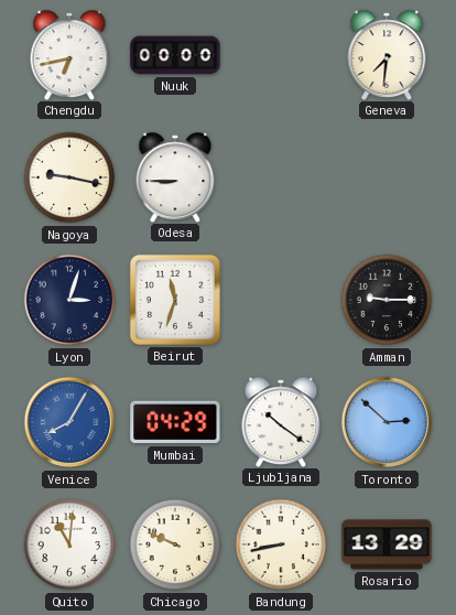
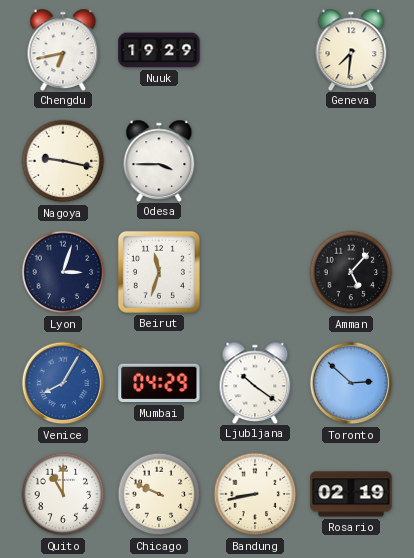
Nuuk: 00:00 -> 19:29
Odesa: 8:45 -> 3:45
Amman: 9:15 -> 5:07
Quito: 11:01 -> 11:00
Rosario: 13:29 -> 02:19
